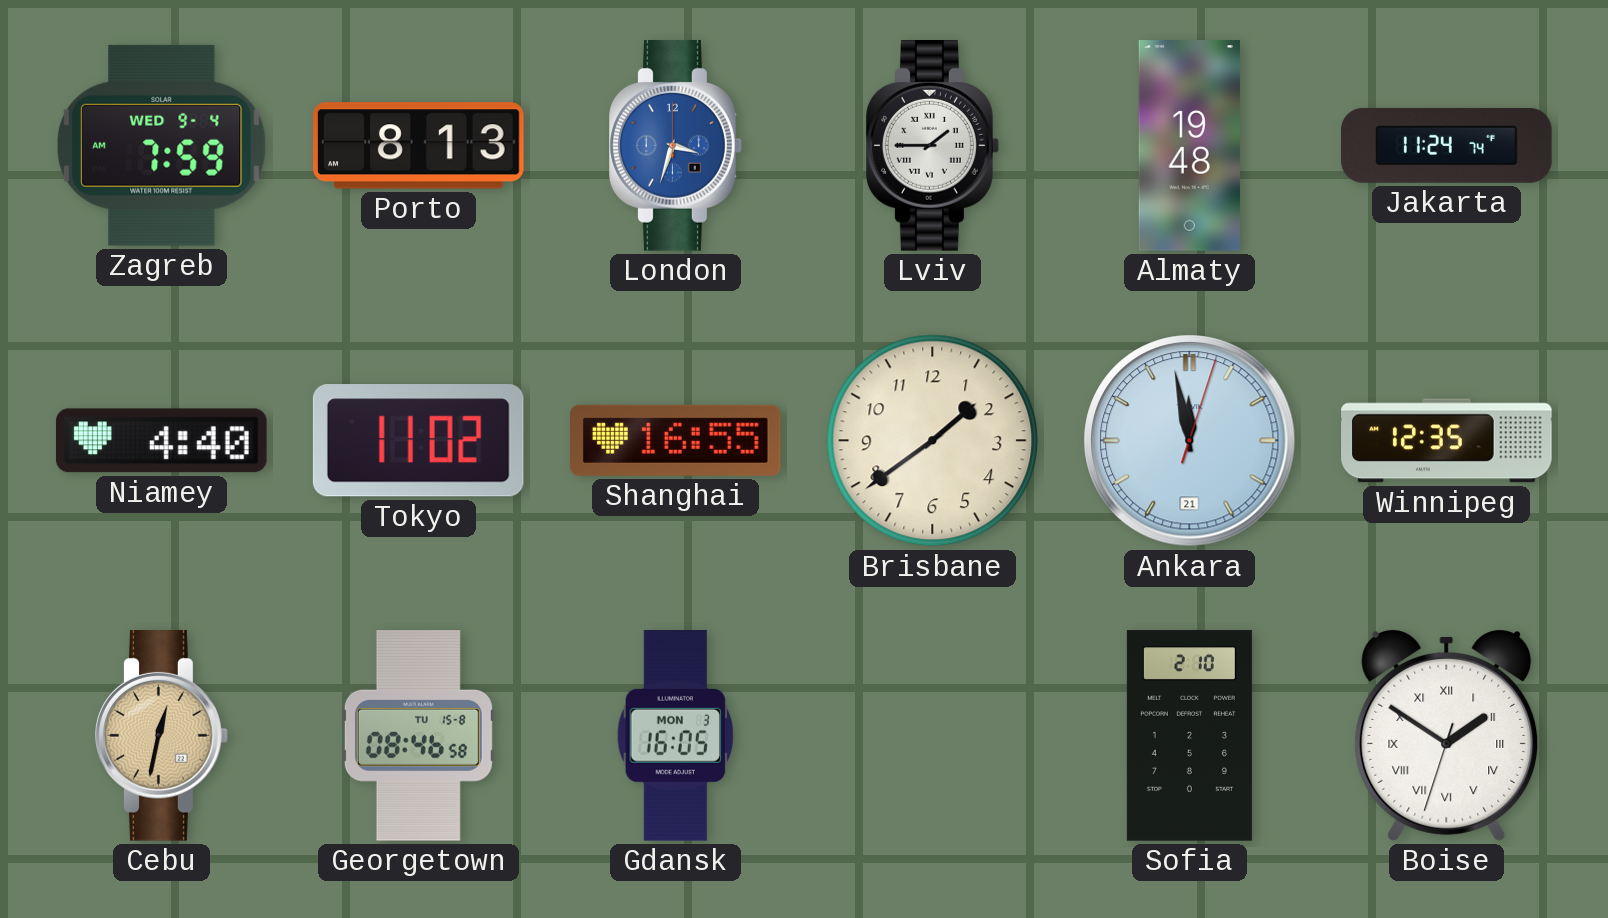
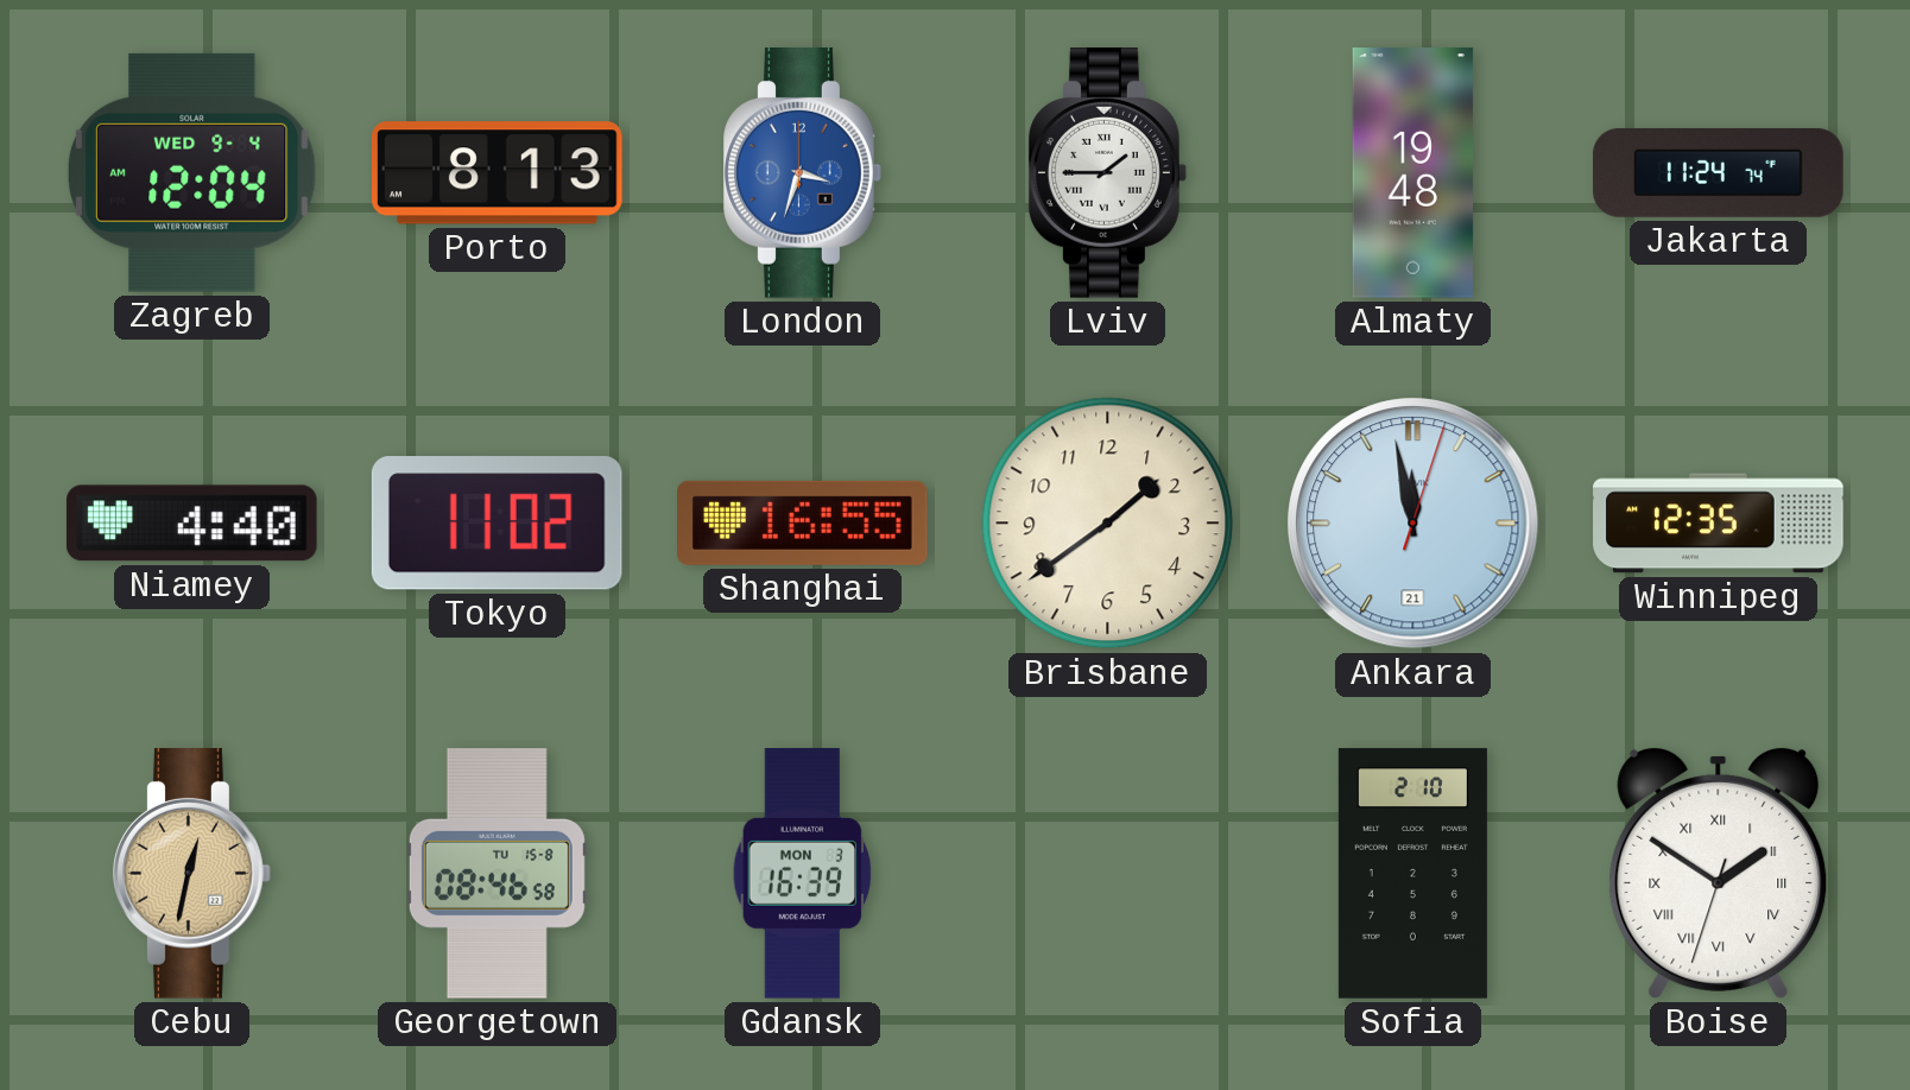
Zagreb: 7:59 -> 12:04
Gdansk: 16:05 -> 16:39
